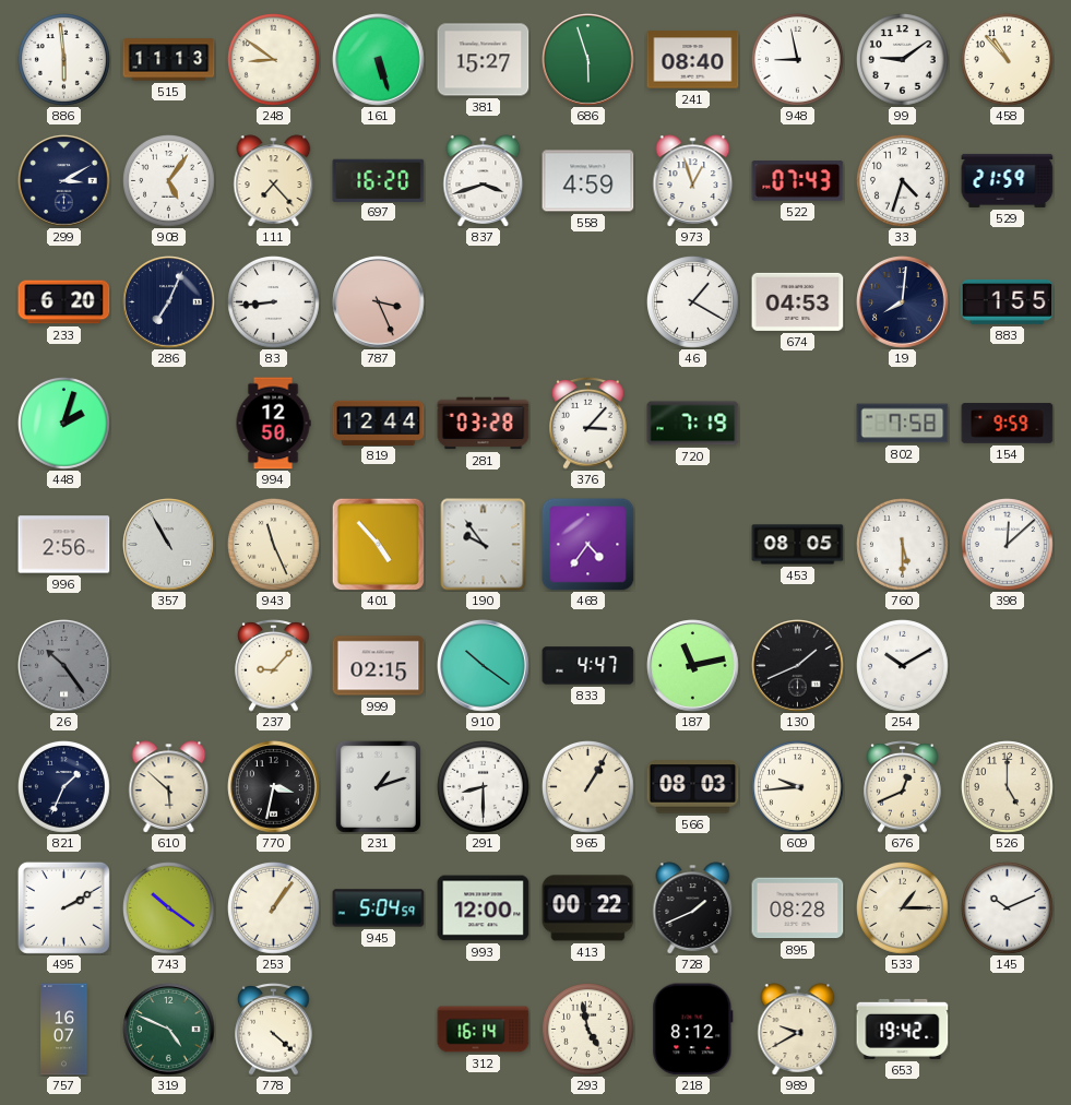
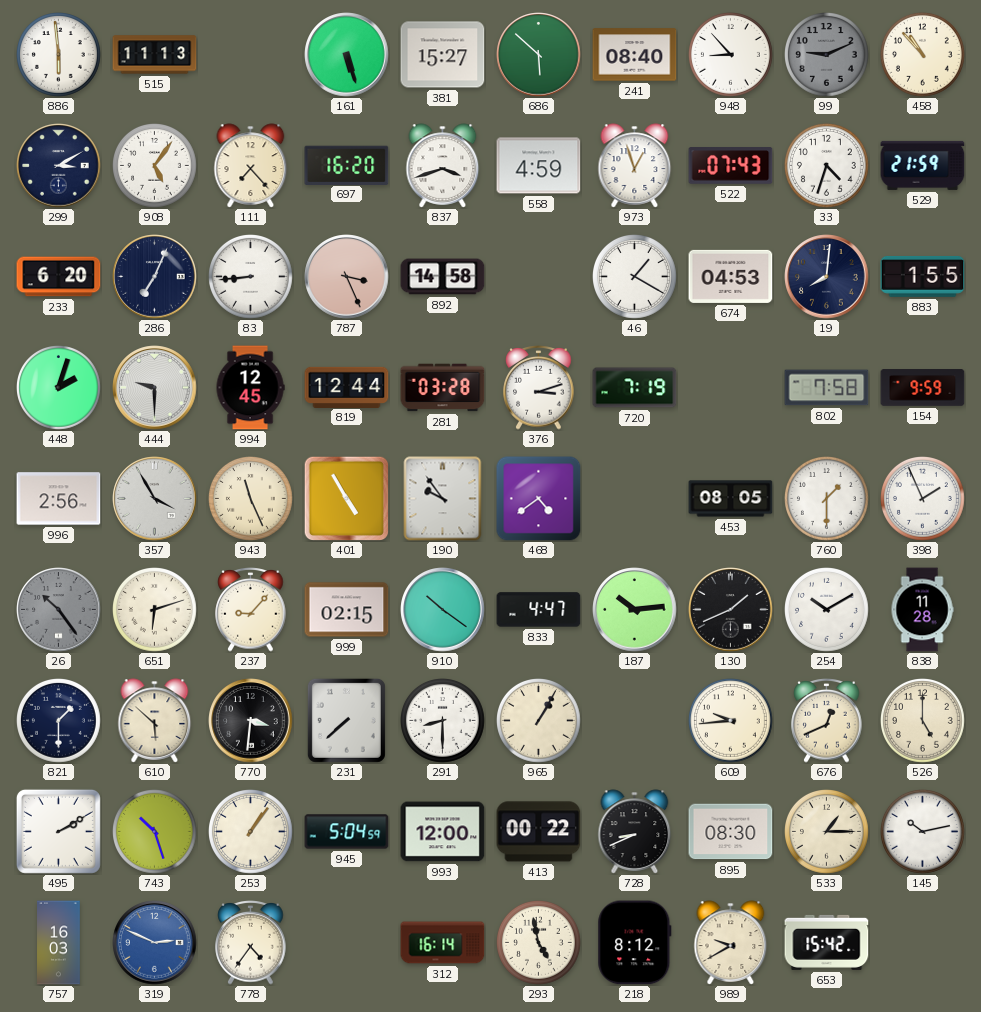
248: 8:51 -> none
686: 5:57 -> 5:52
948: 8:58 -> 8:53
99: 9:09 -> 9:11
99 dial: white -> grey
892: none -> 14:58
444: none -> 9:30
994: 12:50 -> 12:45
376: 3:07 -> 3:12
357: 10:55 -> 3:55
401: 4:53 -> 4:55
468: 4:36 -> 4:39
760: 5:30 -> 1:30
398: 12:08 -> 1:56
651: none -> 6:12
187: 11:13 -> 10:14
838: none -> 11:28
821: 1:34 -> 1:30
770: 3:32 -> 3:31
231: 1:12 -> 7:38
566: 08:03 -> none
743: 10:21 -> 10:27
728: 1:41 -> 8:41
895: 08:28 -> 08:30
145: 10:11 -> 10:13
757: 16:07 -> 16:03
319: 4:49 -> 2:49
319 dial: green -> blue
778: 4:22 -> 4:36
653: 19:42 -> 15:42
